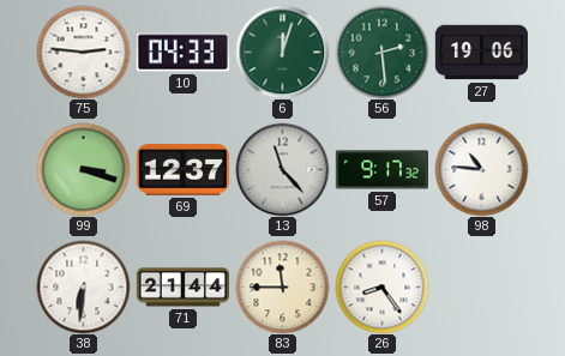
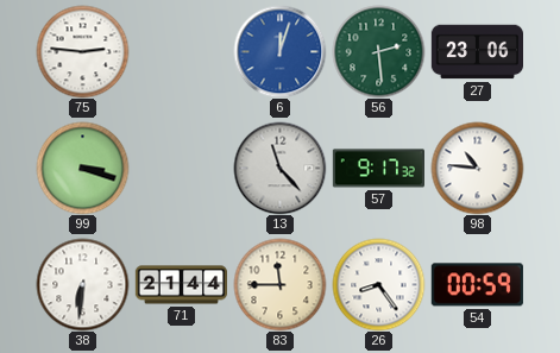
10: 04:33 -> none
6 dial: green -> blue
27: 19:06 -> 23:06
69: 12:37 -> none
54: none -> 00:59
